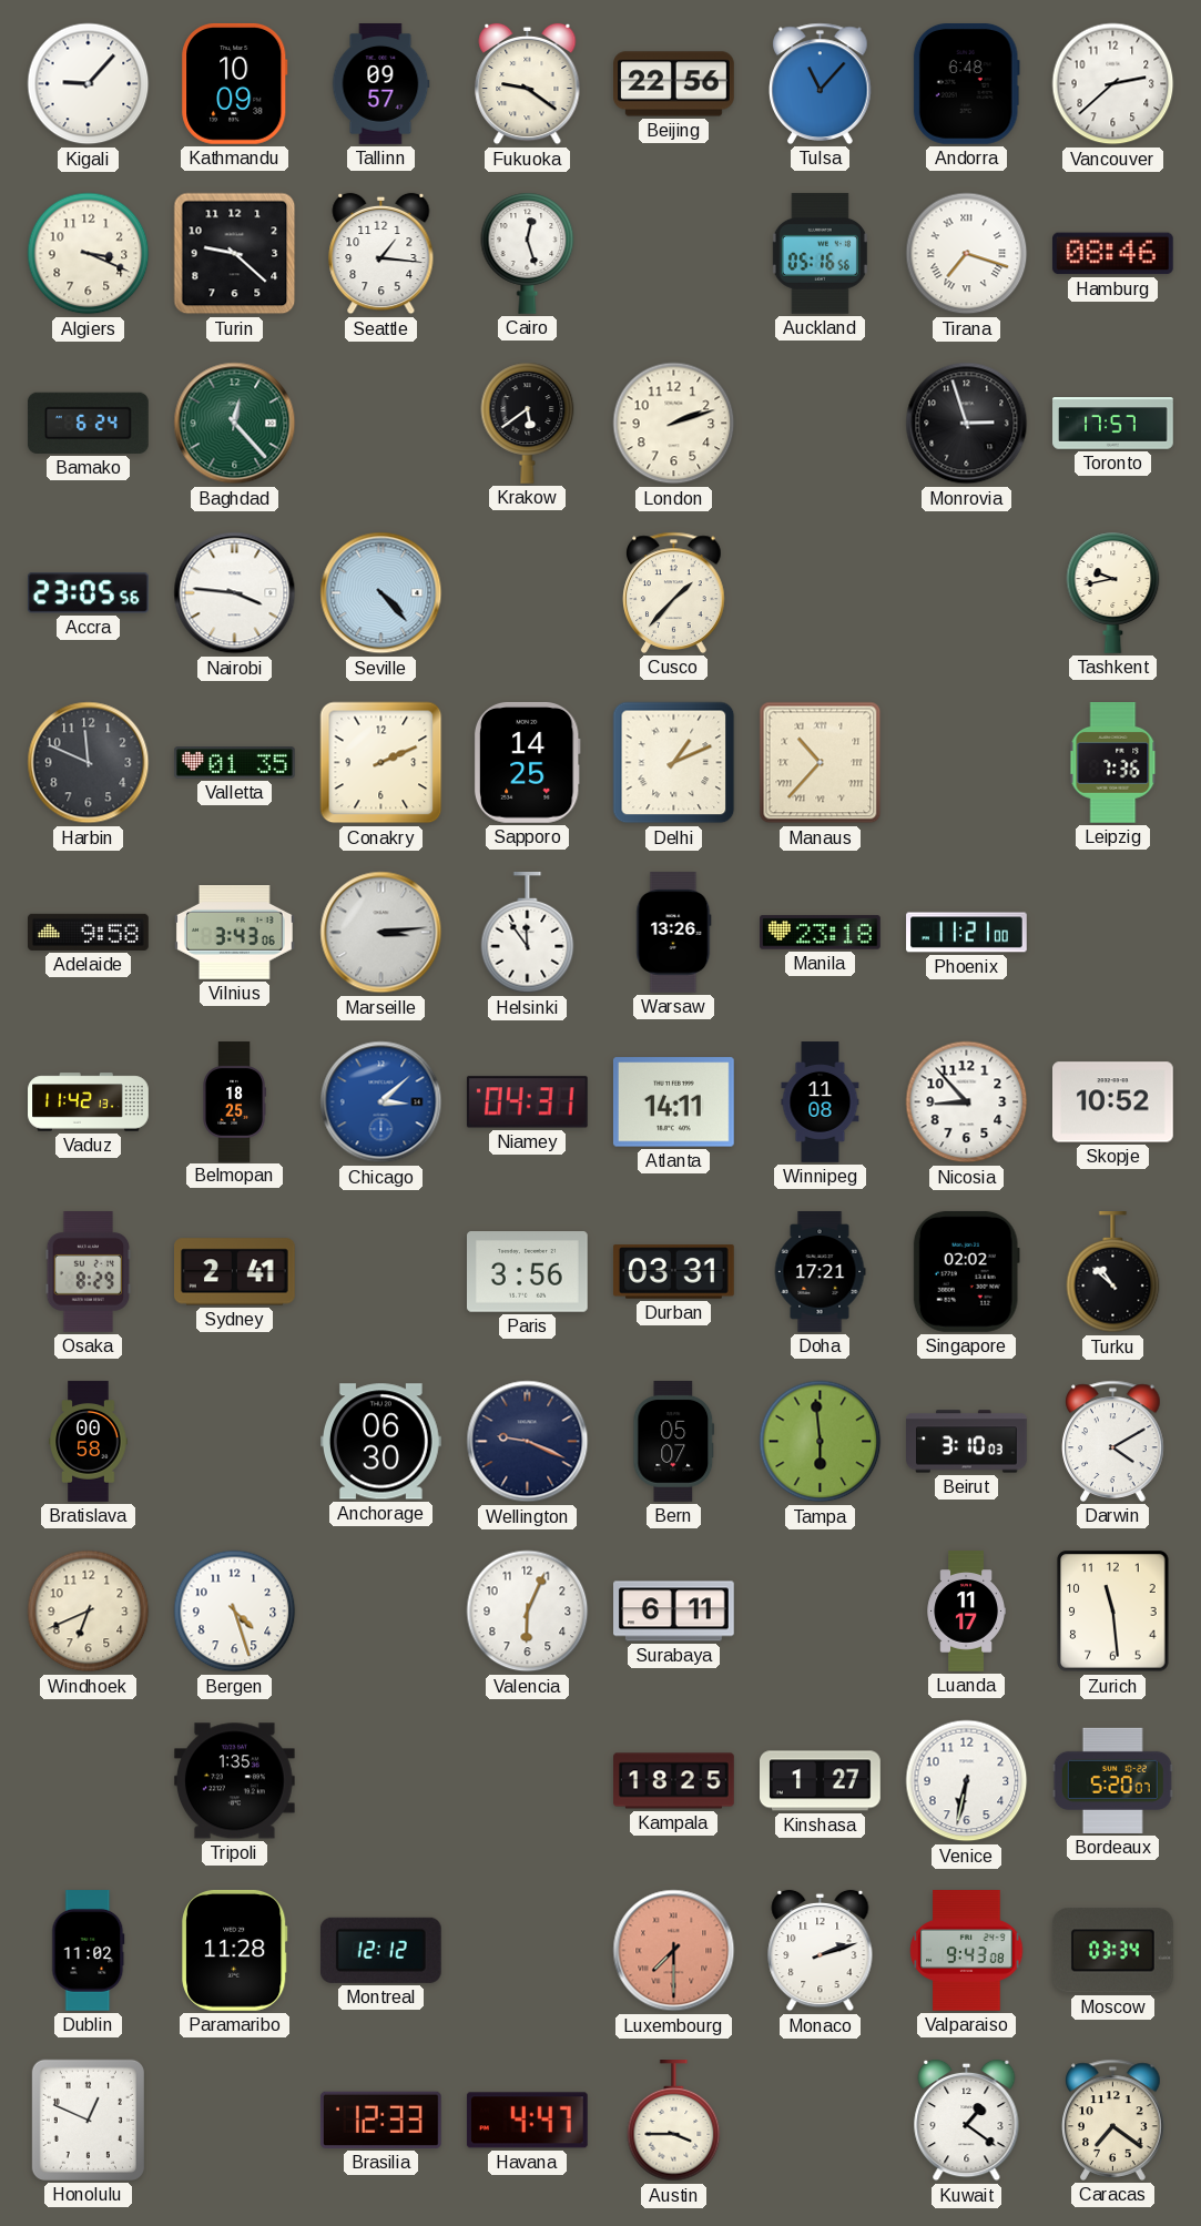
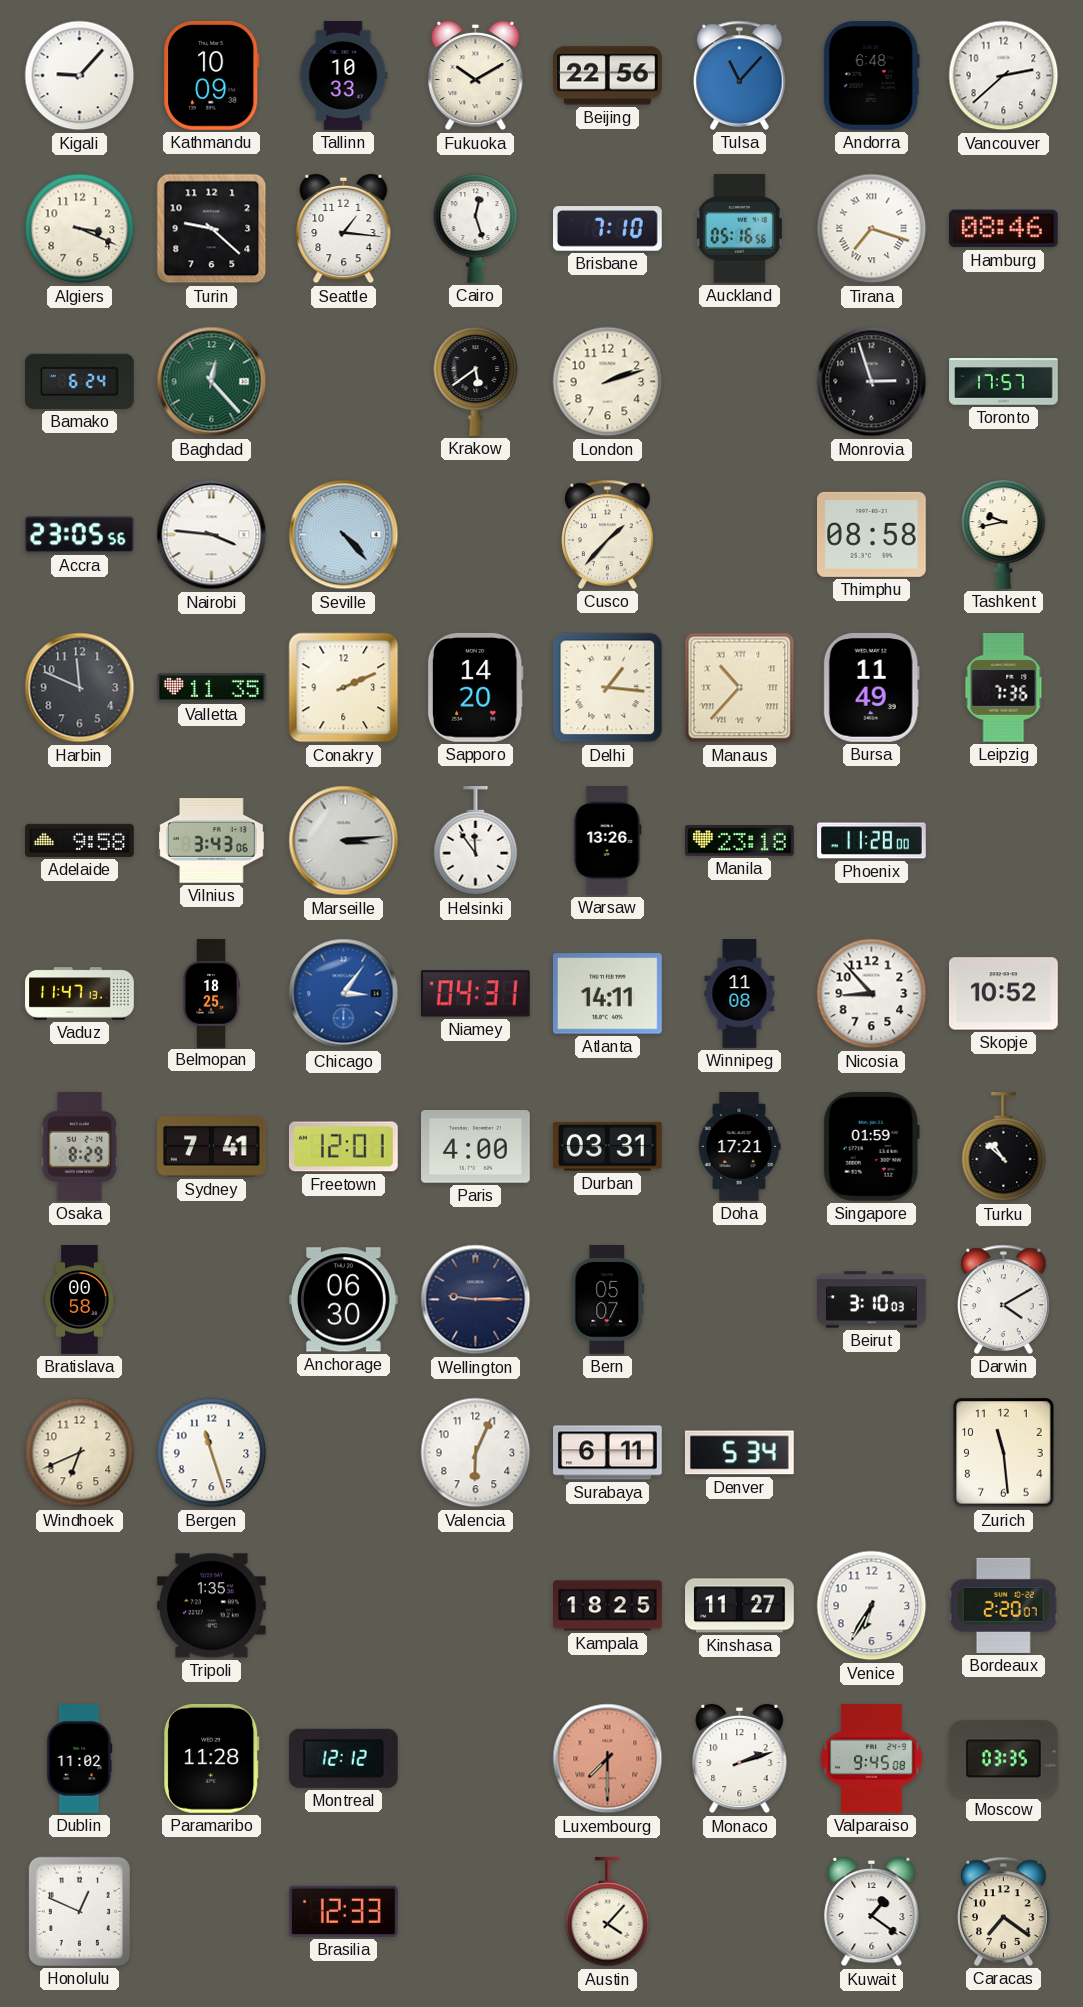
Tallinn: 09:57 -> 10:33
Fukuoka: 9:21 -> 10:10
Brisbane: none -> 7:10
Thimphu: none -> 08:58
Valletta: 01:35 -> 11:35
Sapporo: 14:25 -> 14:20
Delhi: 1:11 -> 1:16
Bursa: none -> 11:49
Phoenix: 11:21 -> 11:28
Vaduz: 11:42 -> 11:47
Chicago: 3:08 -> 3:06
Sydney: 2:41 -> 7:41
Freetown: none -> 12:01
Paris: 3:56 -> 4:00
Singapore: 02:02 -> 01:59
Wellington: 9:19 -> 9:15
Tampa: 5:59 -> none
Bergen: 4:27 -> 11:27
Denver: none -> 5:34
Luanda: 11:17 -> none
Kinshasa: 1:27 -> 11:27
Venice: 6:32 -> 6:35
Bordeaux: 5:20 -> 2:20
Valparaiso: 9:43 -> 9:45
Moscow: 03:34 -> 03:35
Havana: 4:47 -> none
Austin: 3:45 -> 4:07
